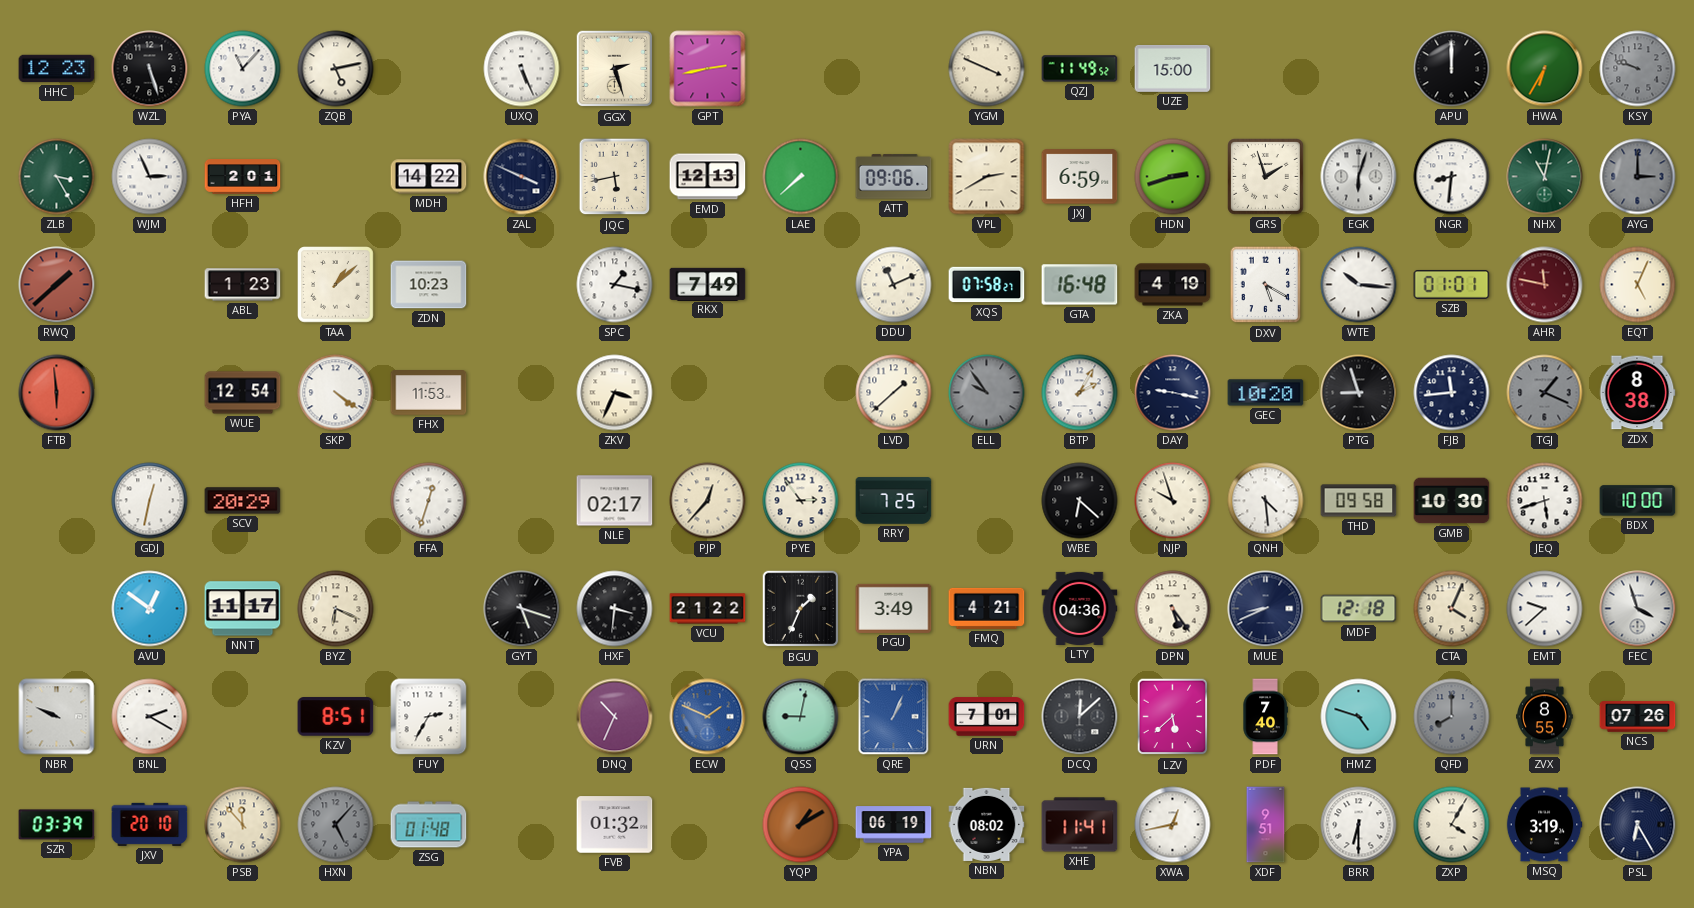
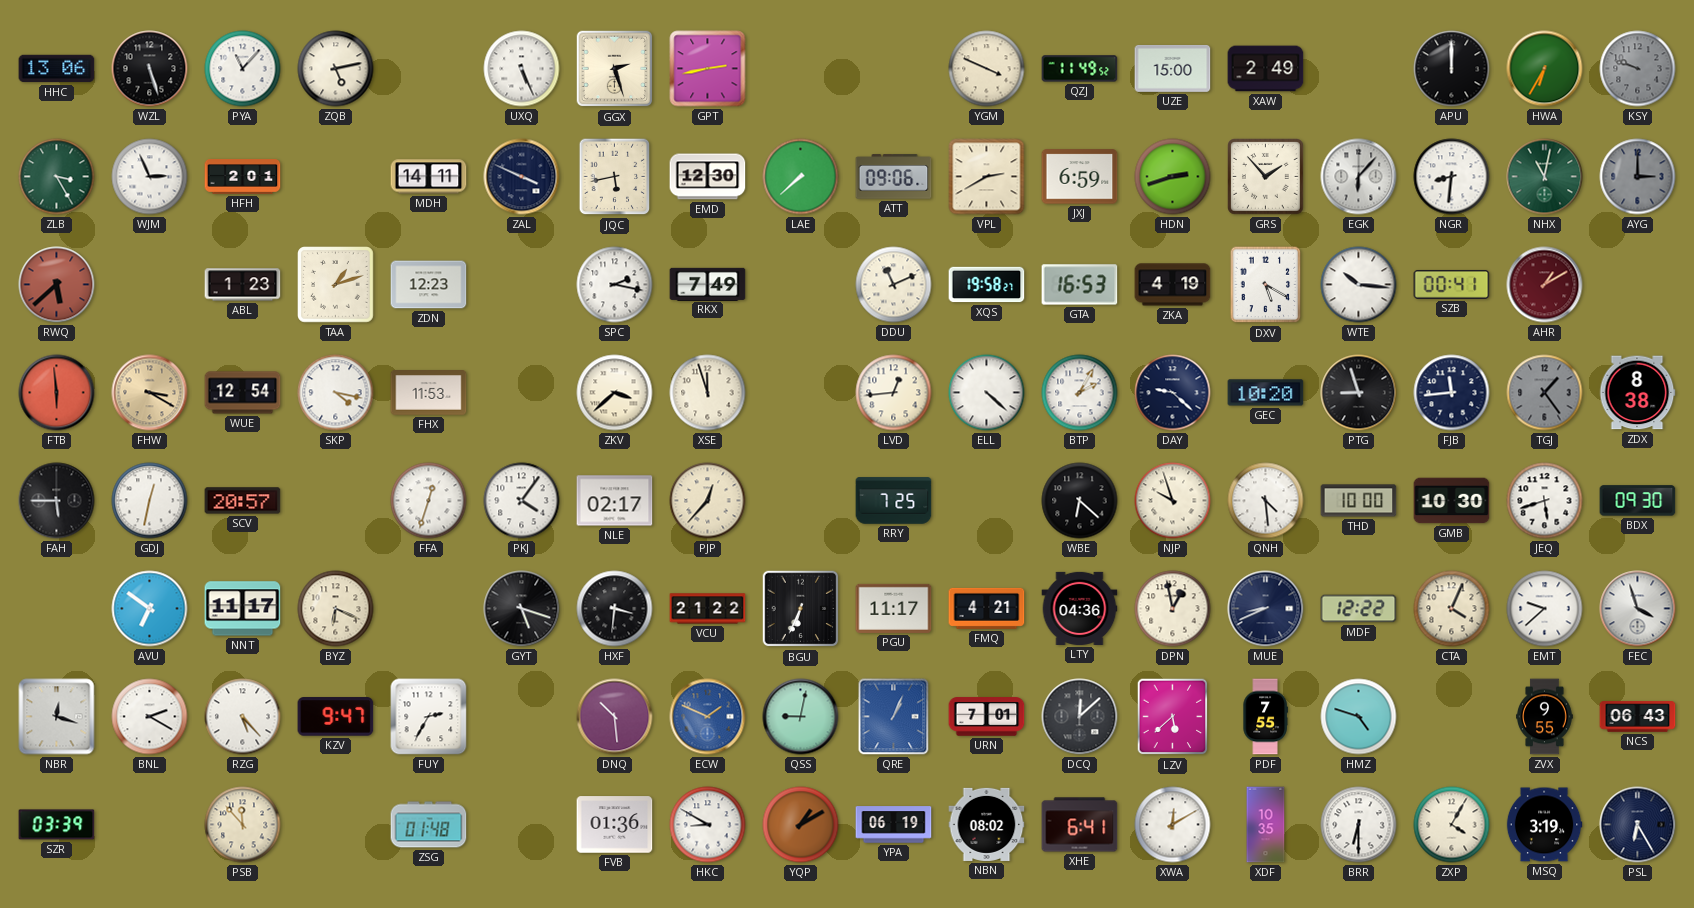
HHC: 12:23 -> 13:06
XAW: none -> 2:49
MDH: 14:22 -> 14:11
EMD: 12:13 -> 12:30
GRS: 1:57 -> 1:53
EGK: 6:03 -> 6:07
RWQ: 1:38 -> 5:38
TAA: 1:08 -> 1:12
ZDN: 10:23 -> 12:23
SPC: 1:17 -> 2:17
XQS: 07:58 -> 19:58
GTA: 16:48 -> 16:53
SZB: 01:01 -> 00:41
AHR: 11:47 -> 1:10
EQT: 5:04 -> none
FHW: none -> 3:20
SKP: 4:21 -> 4:17
ZKV: 3:34 -> 3:38
XSE: none -> 11:57
LVD: 1:38 -> 12:44
ELL: 9:54 -> 4:22
ELL dial: grey -> white
DAY: 9:17 -> 9:22
TGJ: 1:19 -> 1:24
FAH: none -> 5:45
SCV: 20:29 -> 20:57
PKJ: none -> 4:06
PYE: 2:54 -> none
THD: 09:58 -> 10:00
BDX: 10:00 -> 09:30
AVU: 12:51 -> 6:51
BGU: 1:34 -> 6:34
PGU: 3:49 -> 11:17
DPN: 5:24 -> 12:58
MDF: 12:18 -> 12:22
NBR: 9:49 -> 12:18
RZG: none -> 5:23
KZV: 8:51 -> 9:47
DNQ: 10:34 -> 10:29
PDF: 7:40 -> 7:55
QFD: 8:00 -> none
ZVX: 8:55 -> 9:55
NCS: 07:26 -> 06:43
JXV: 20:10 -> none
HXN: 5:07 -> none
FVB: 01:32 -> 01:36
HKC: none -> 8:50
XHE: 11:41 -> 6:41
XWA: 12:43 -> 12:10
XDF: 9:51 -> 10:35
